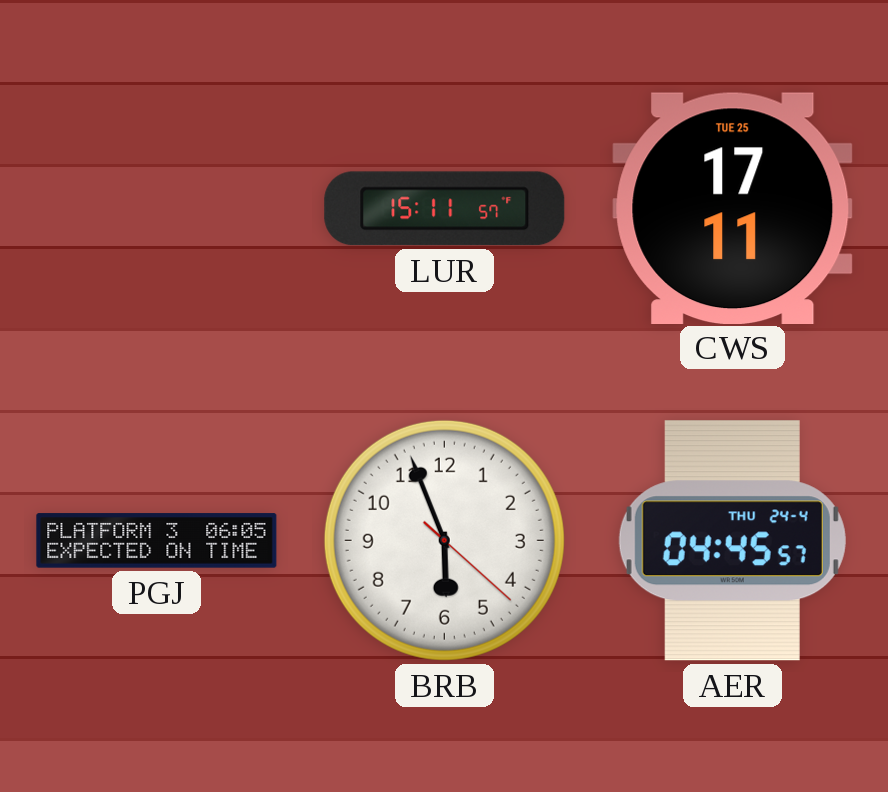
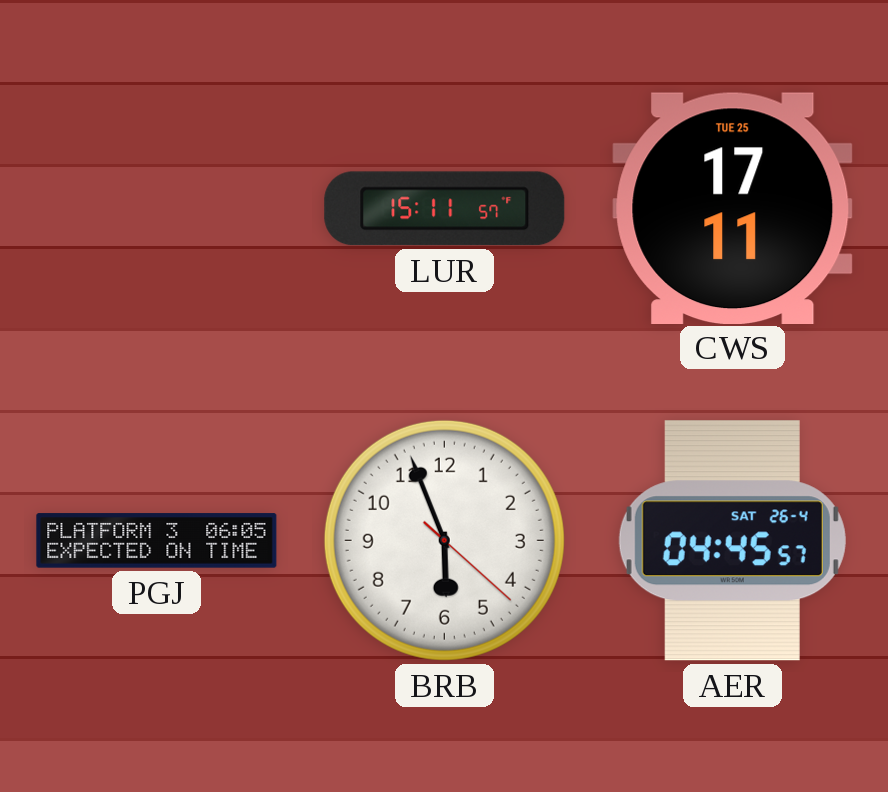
AER date: THU 24-4 -> SAT 26-4
